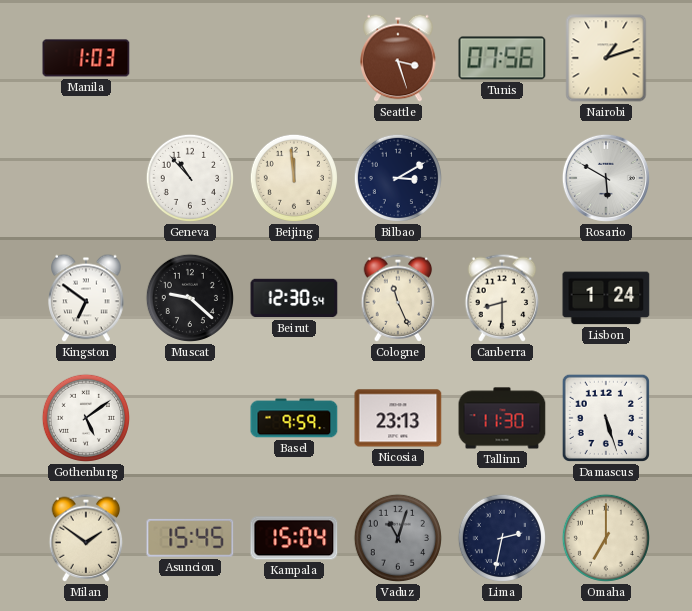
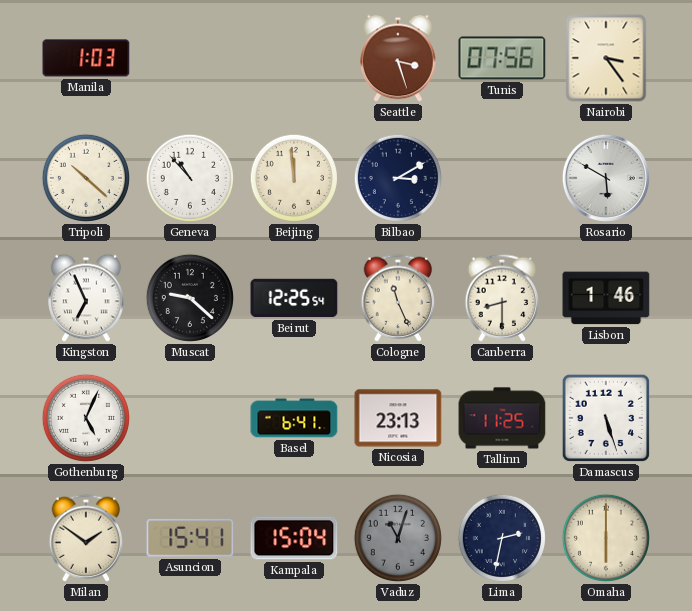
Nairobi: 1:12 -> 3:24
Tripoli: none -> 10:22
Kingston: 6:51 -> 6:56
Beirut: 12:30 -> 12:25
Lisbon: 1:24 -> 1:46
Gothenburg: 5:09 -> 5:04
Basel: 9:59 -> 6:41
Tallinn: 11:30 -> 11:25
Asuncion: 15:45 -> 15:41
Omaha: 7:00 -> 6:00
